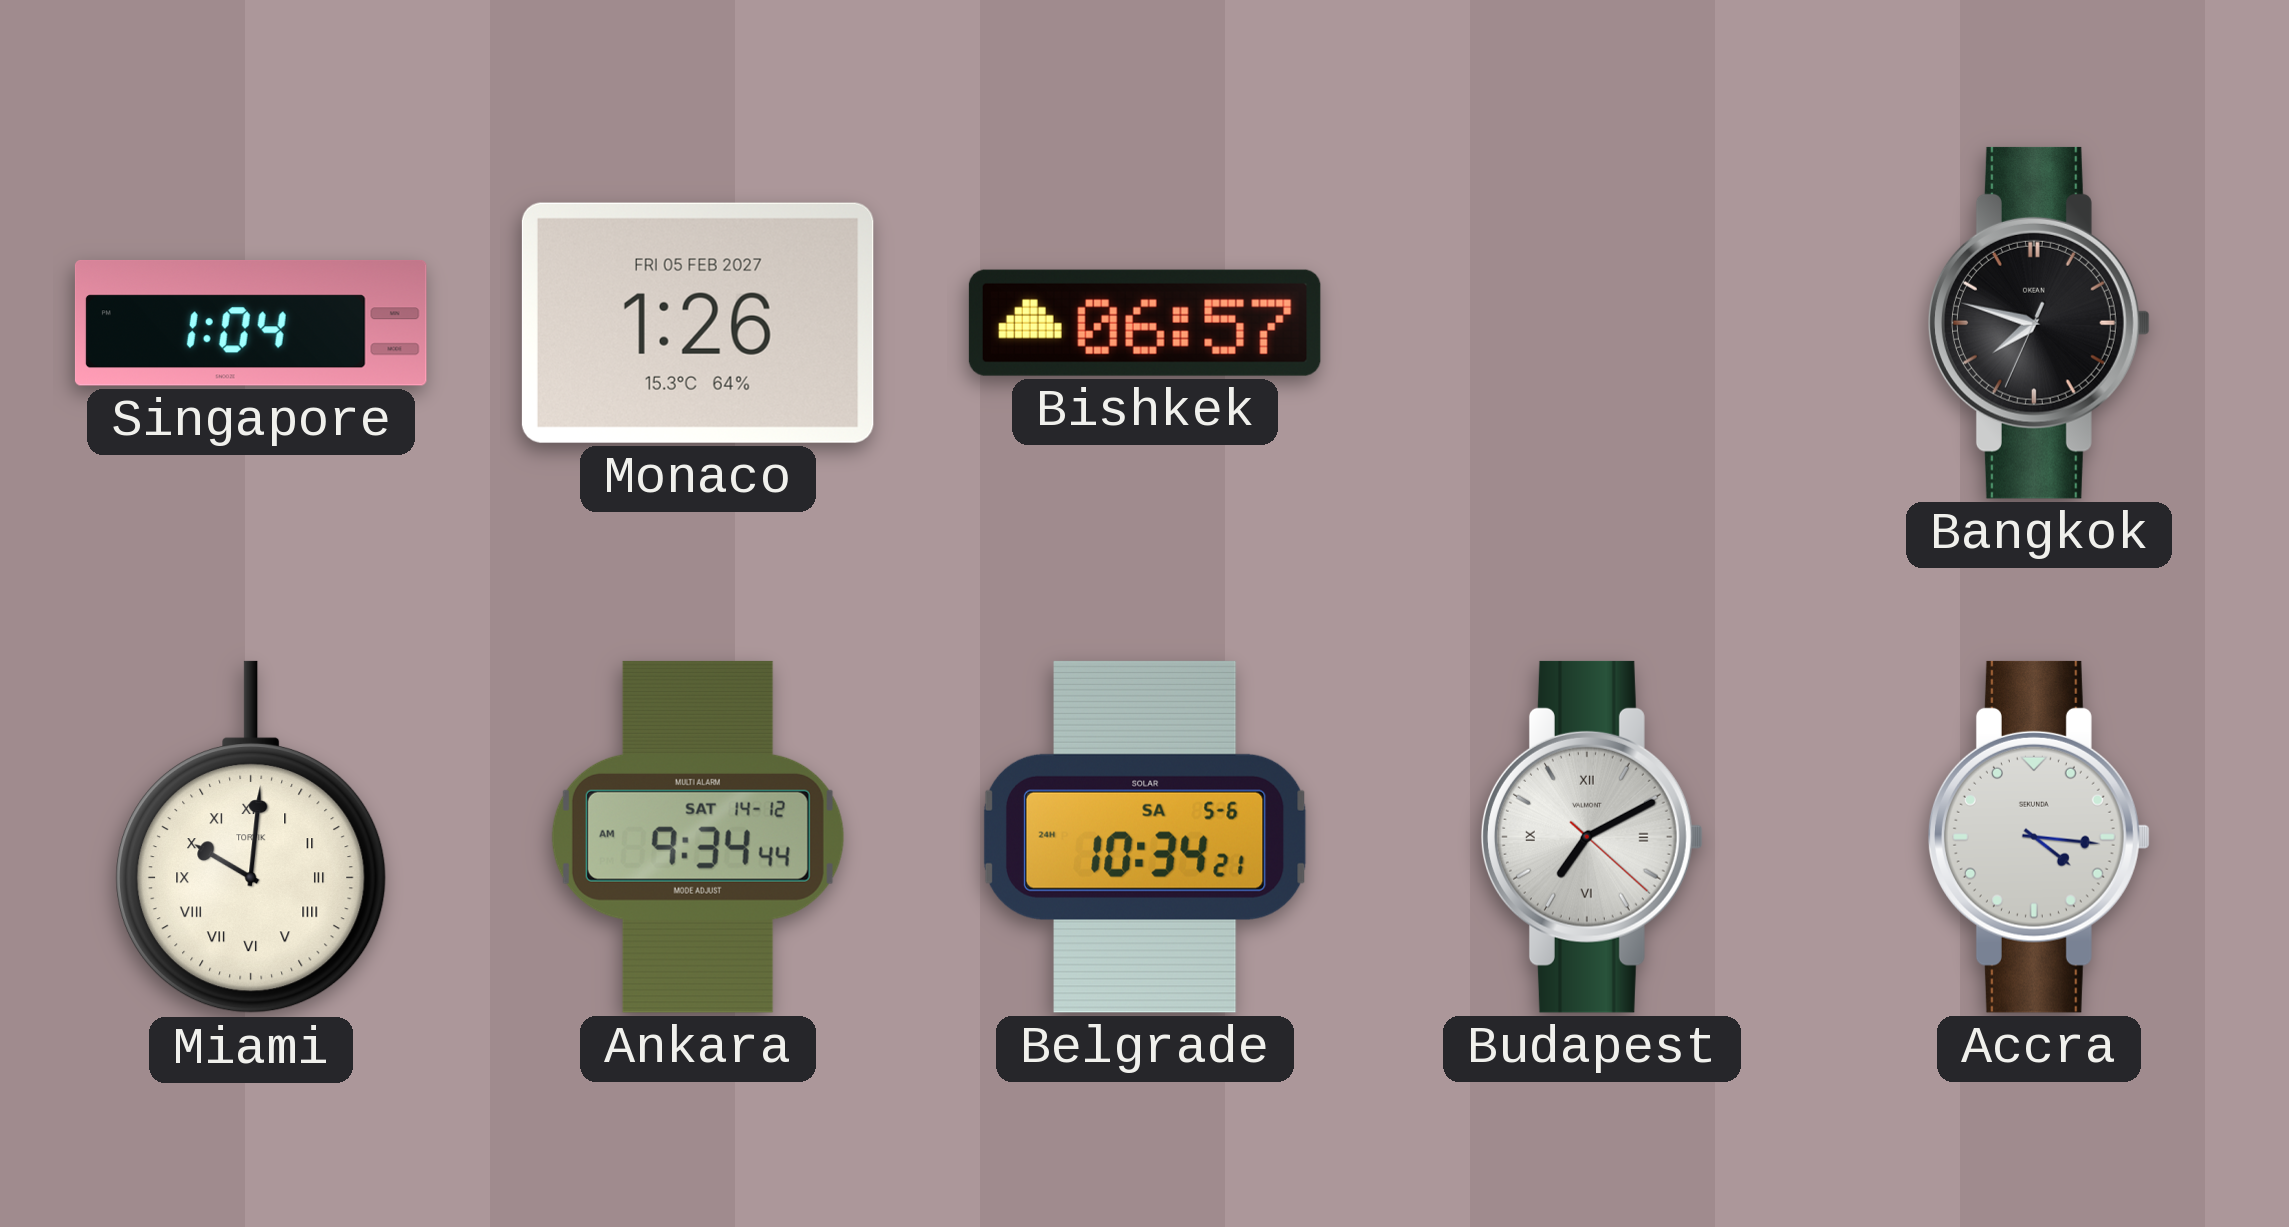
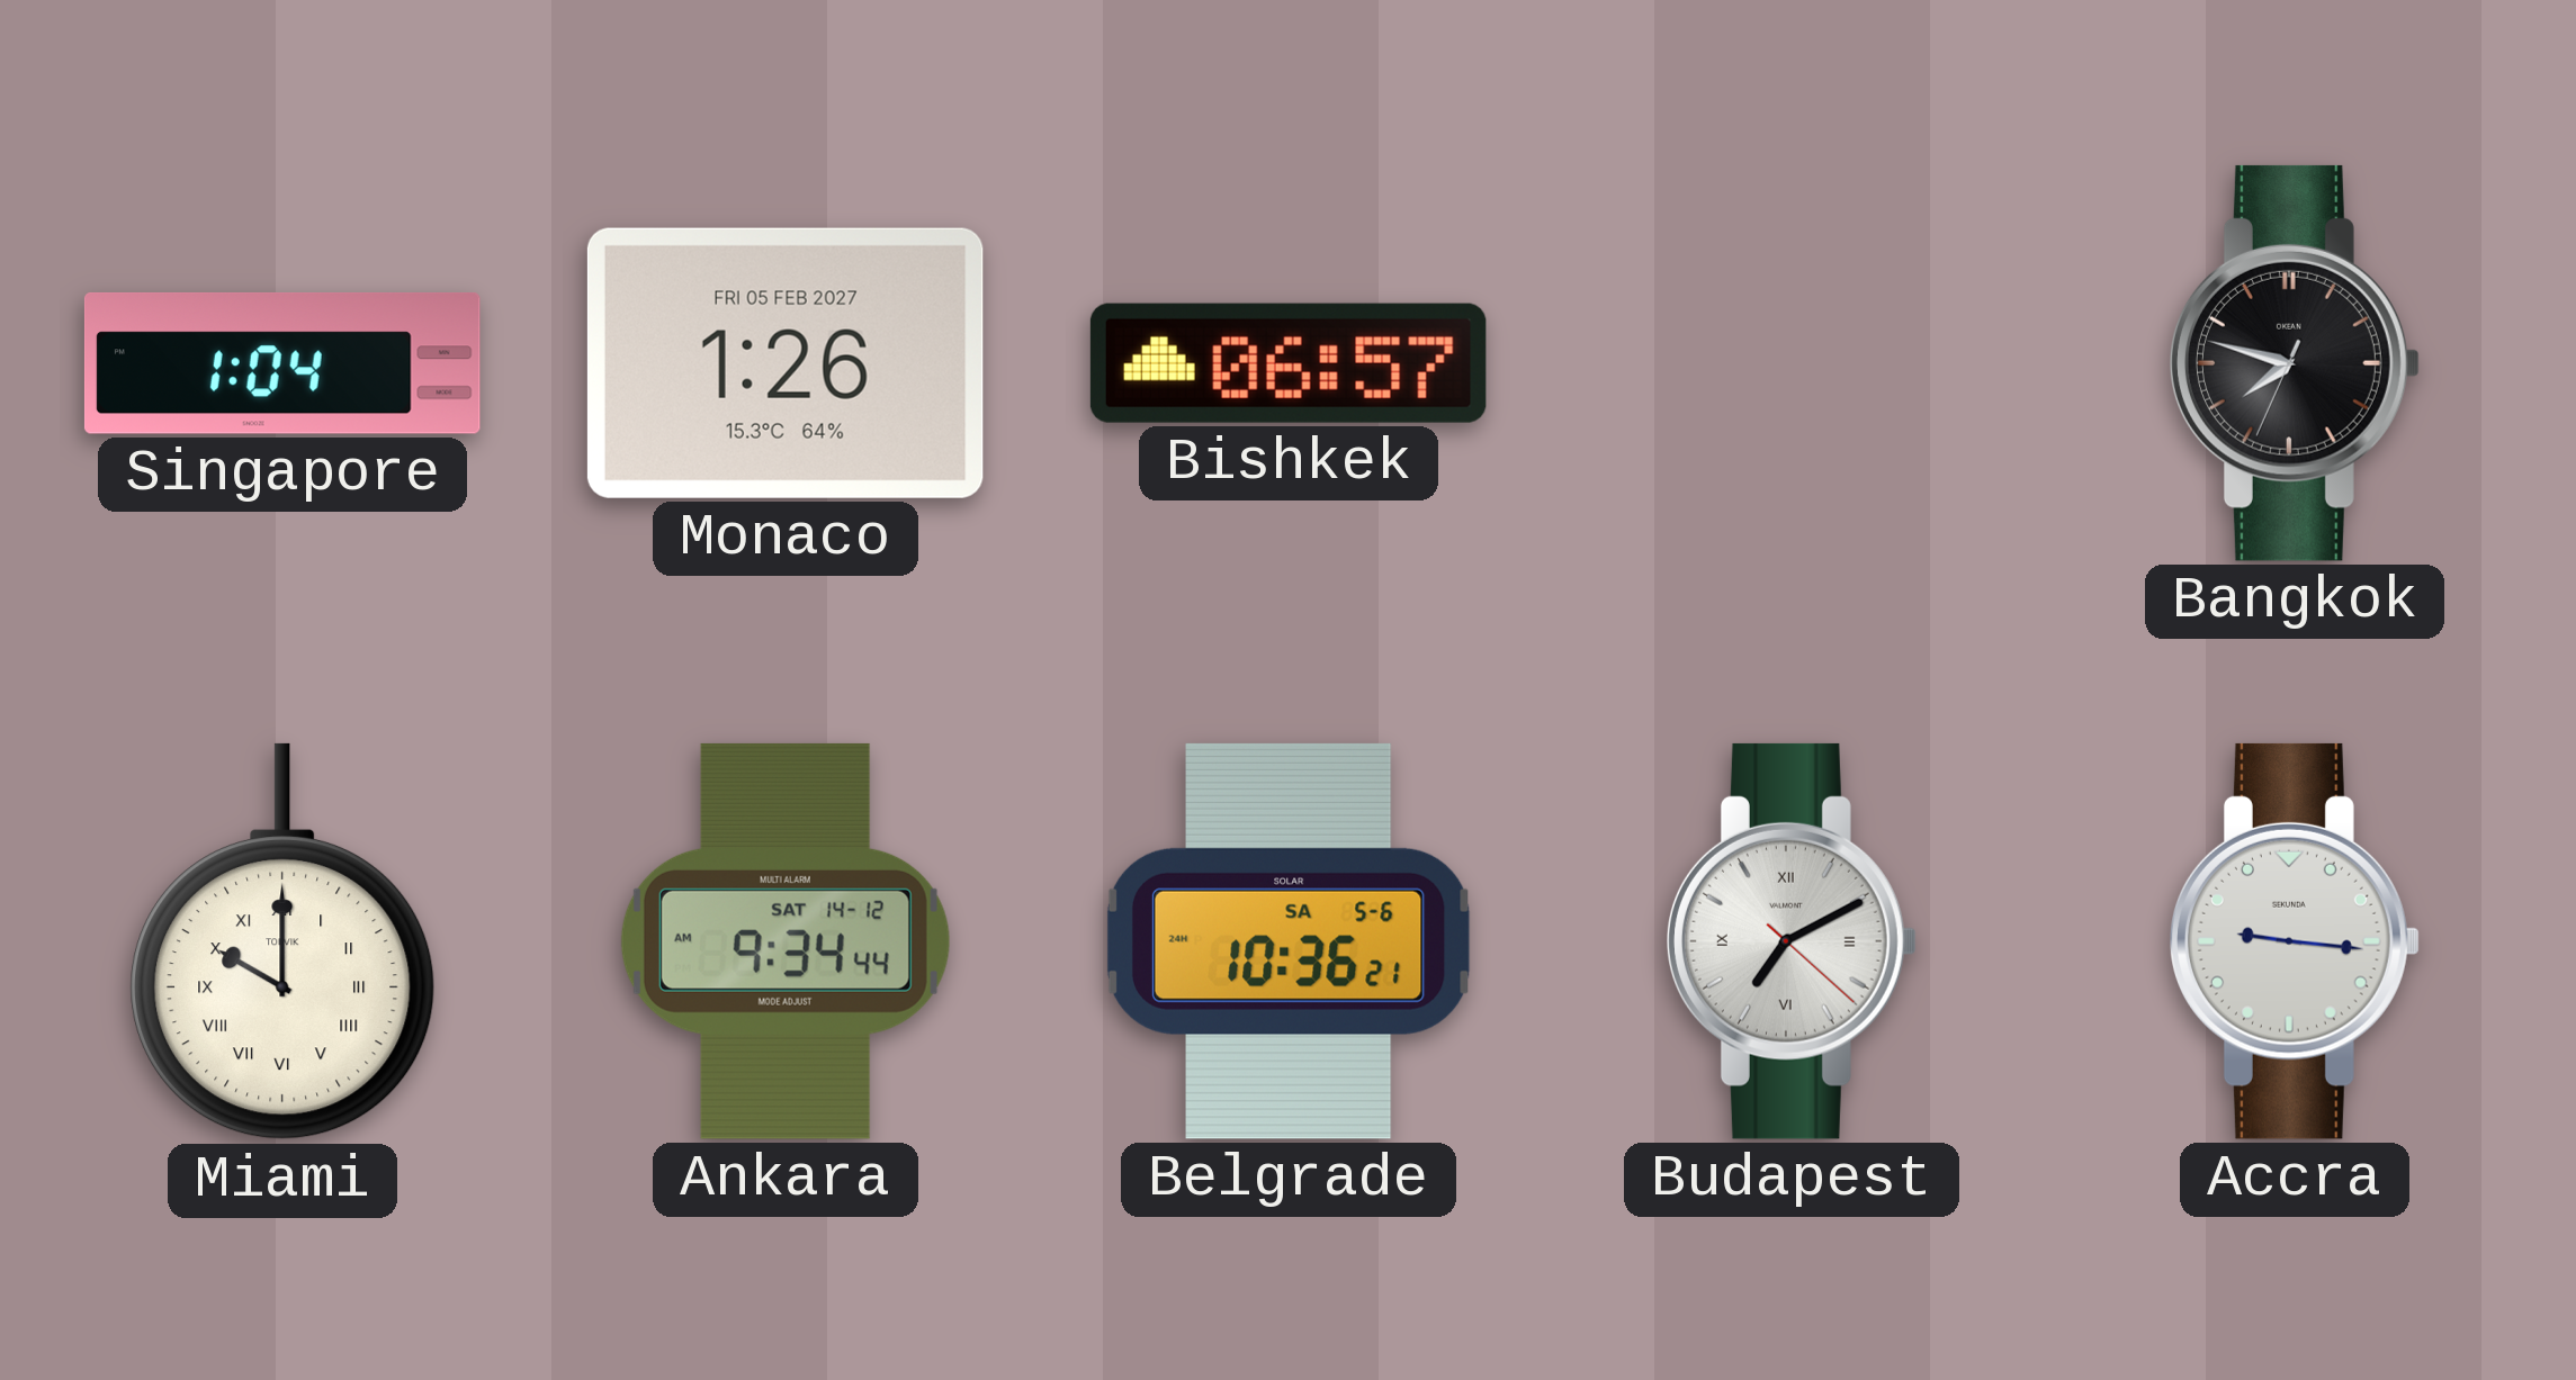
Miami: 10:01 -> 10:00
Belgrade: 10:34 -> 10:36
Accra: 4:16 -> 9:16
